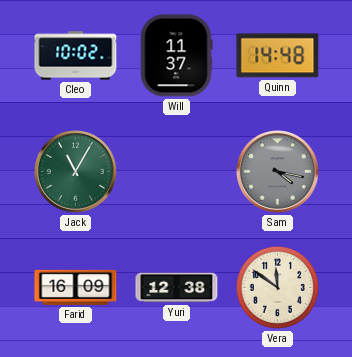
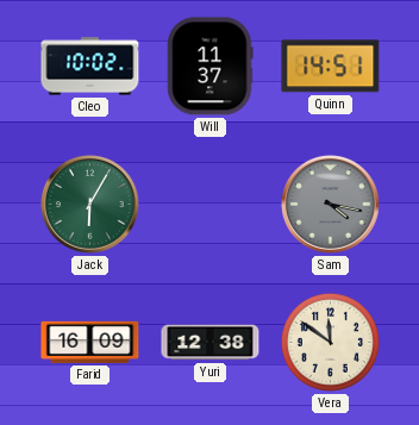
Quinn: 14:48 -> 14:51
Jack: 11:05 -> 6:05
